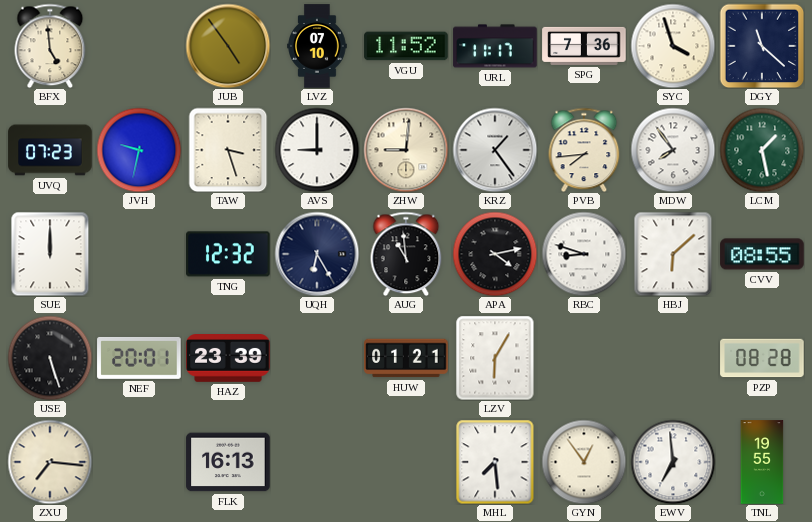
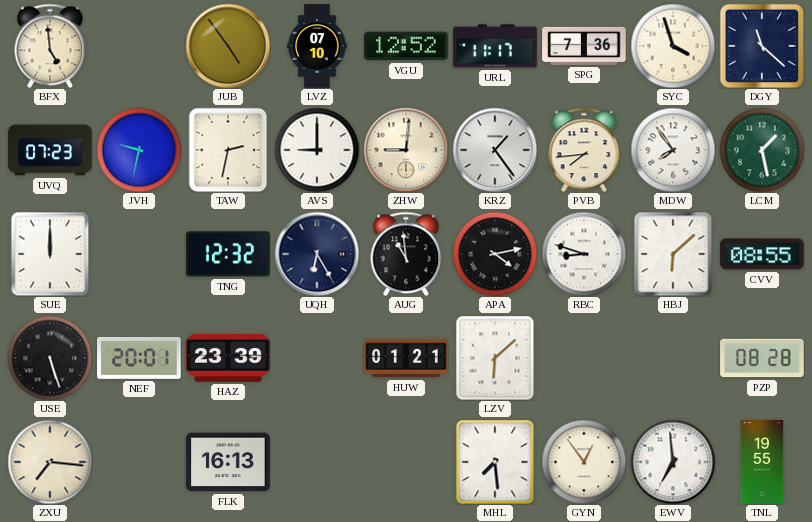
VGU: 11:52 -> 12:52
TAW: 3:27 -> 2:32
LZV: 6:05 -> 6:08
